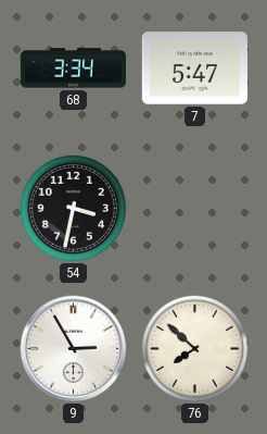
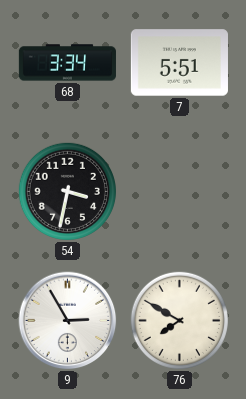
7: 5:47 -> 5:51
76: 7:52 -> 7:50
